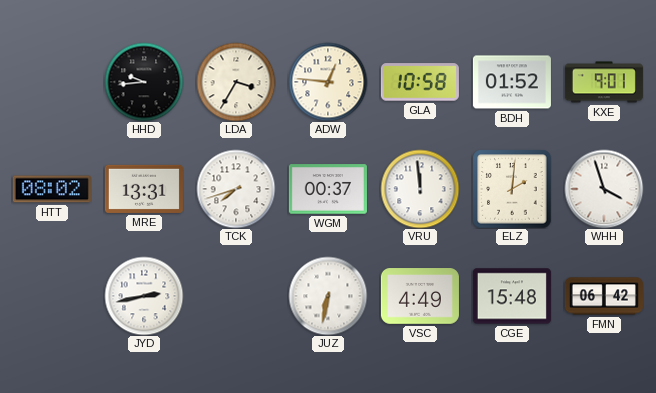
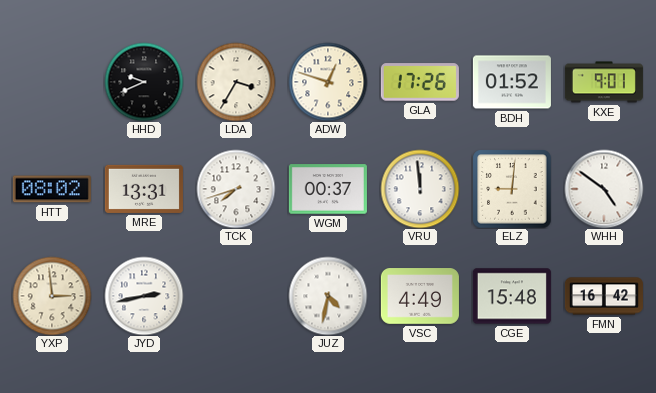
HHD: 9:44 -> 9:41
ADW: 12:46 -> 12:48
GLA: 10:58 -> 17:26
ELZ: 2:01 -> 9:01
WHH: 3:57 -> 4:51
YXP: none -> 2:59
JUZ: 6:32 -> 4:32
FMN: 06:42 -> 16:42
